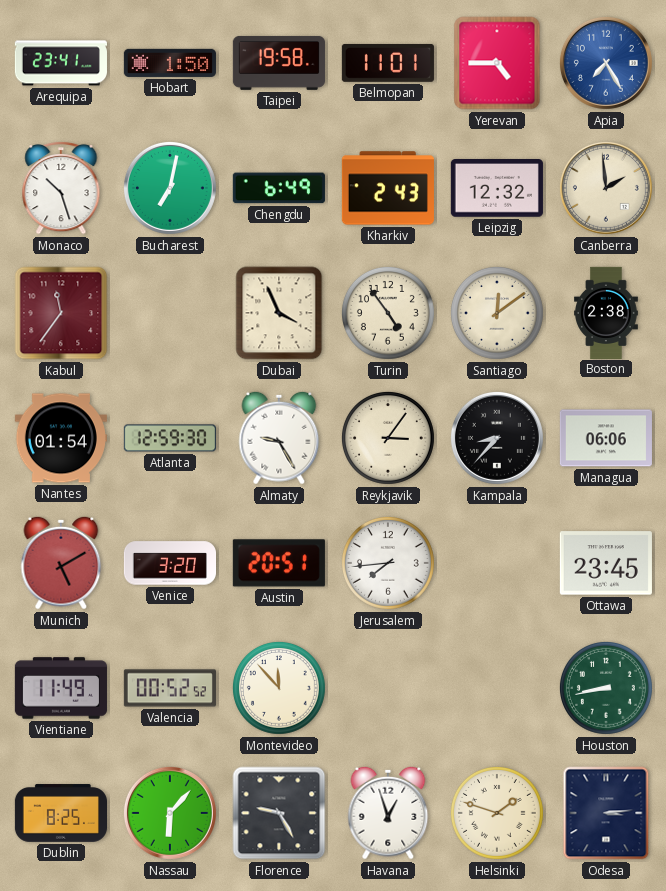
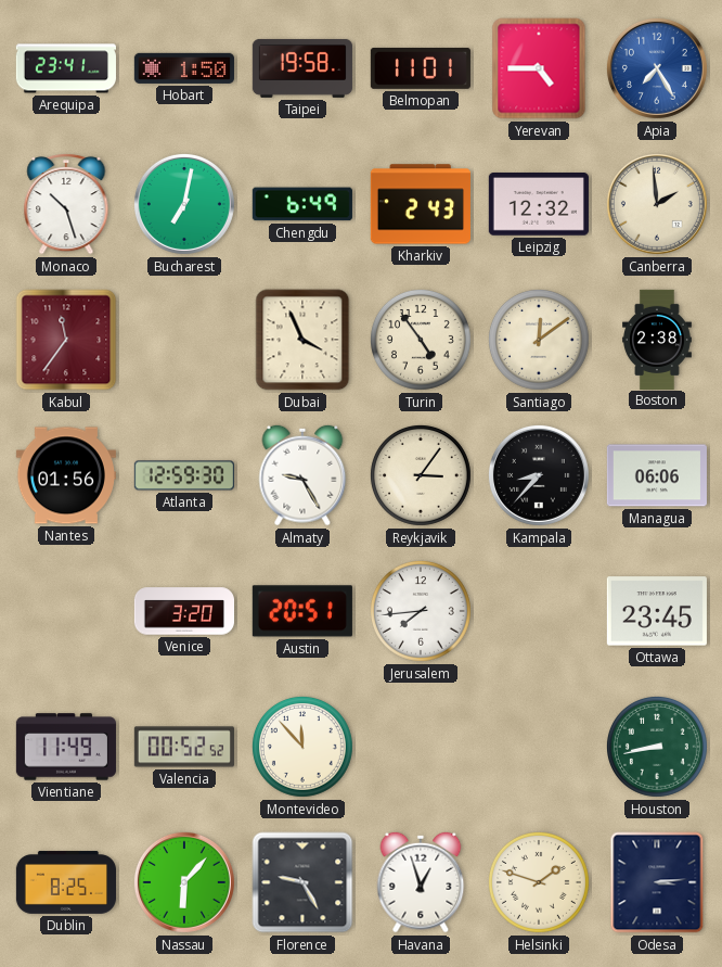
Nantes: 01:54 -> 01:56
Munich: 5:10 -> none
